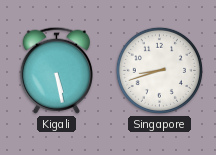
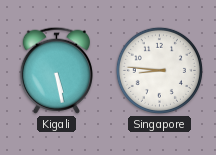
Singapore: 8:42 -> 8:46
